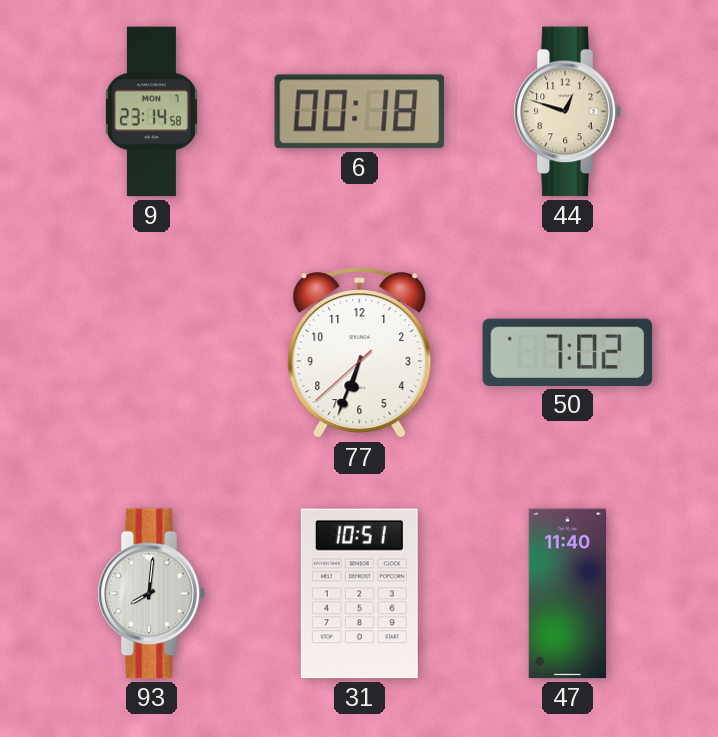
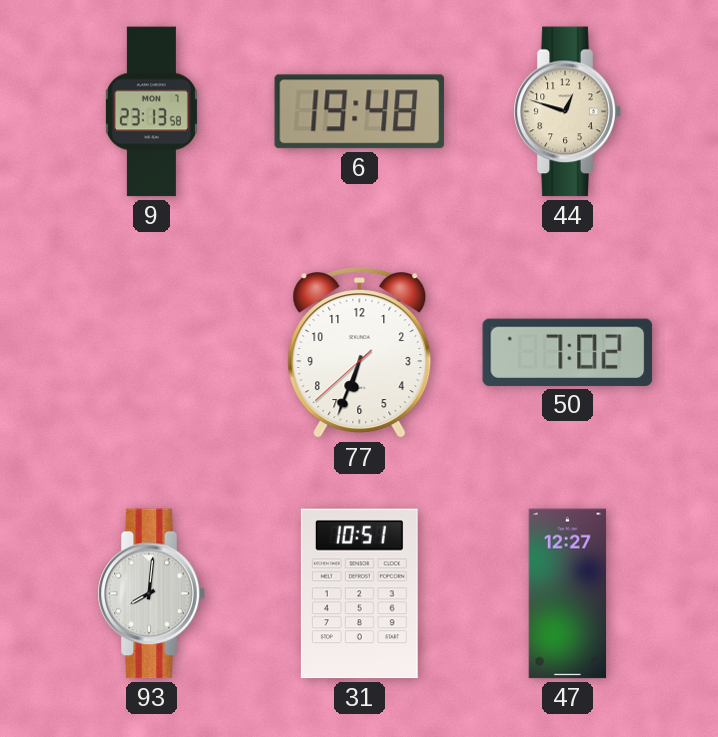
9: 23:14 -> 23:13
6: 00:18 -> 19:48
47: 11:40 -> 12:27
